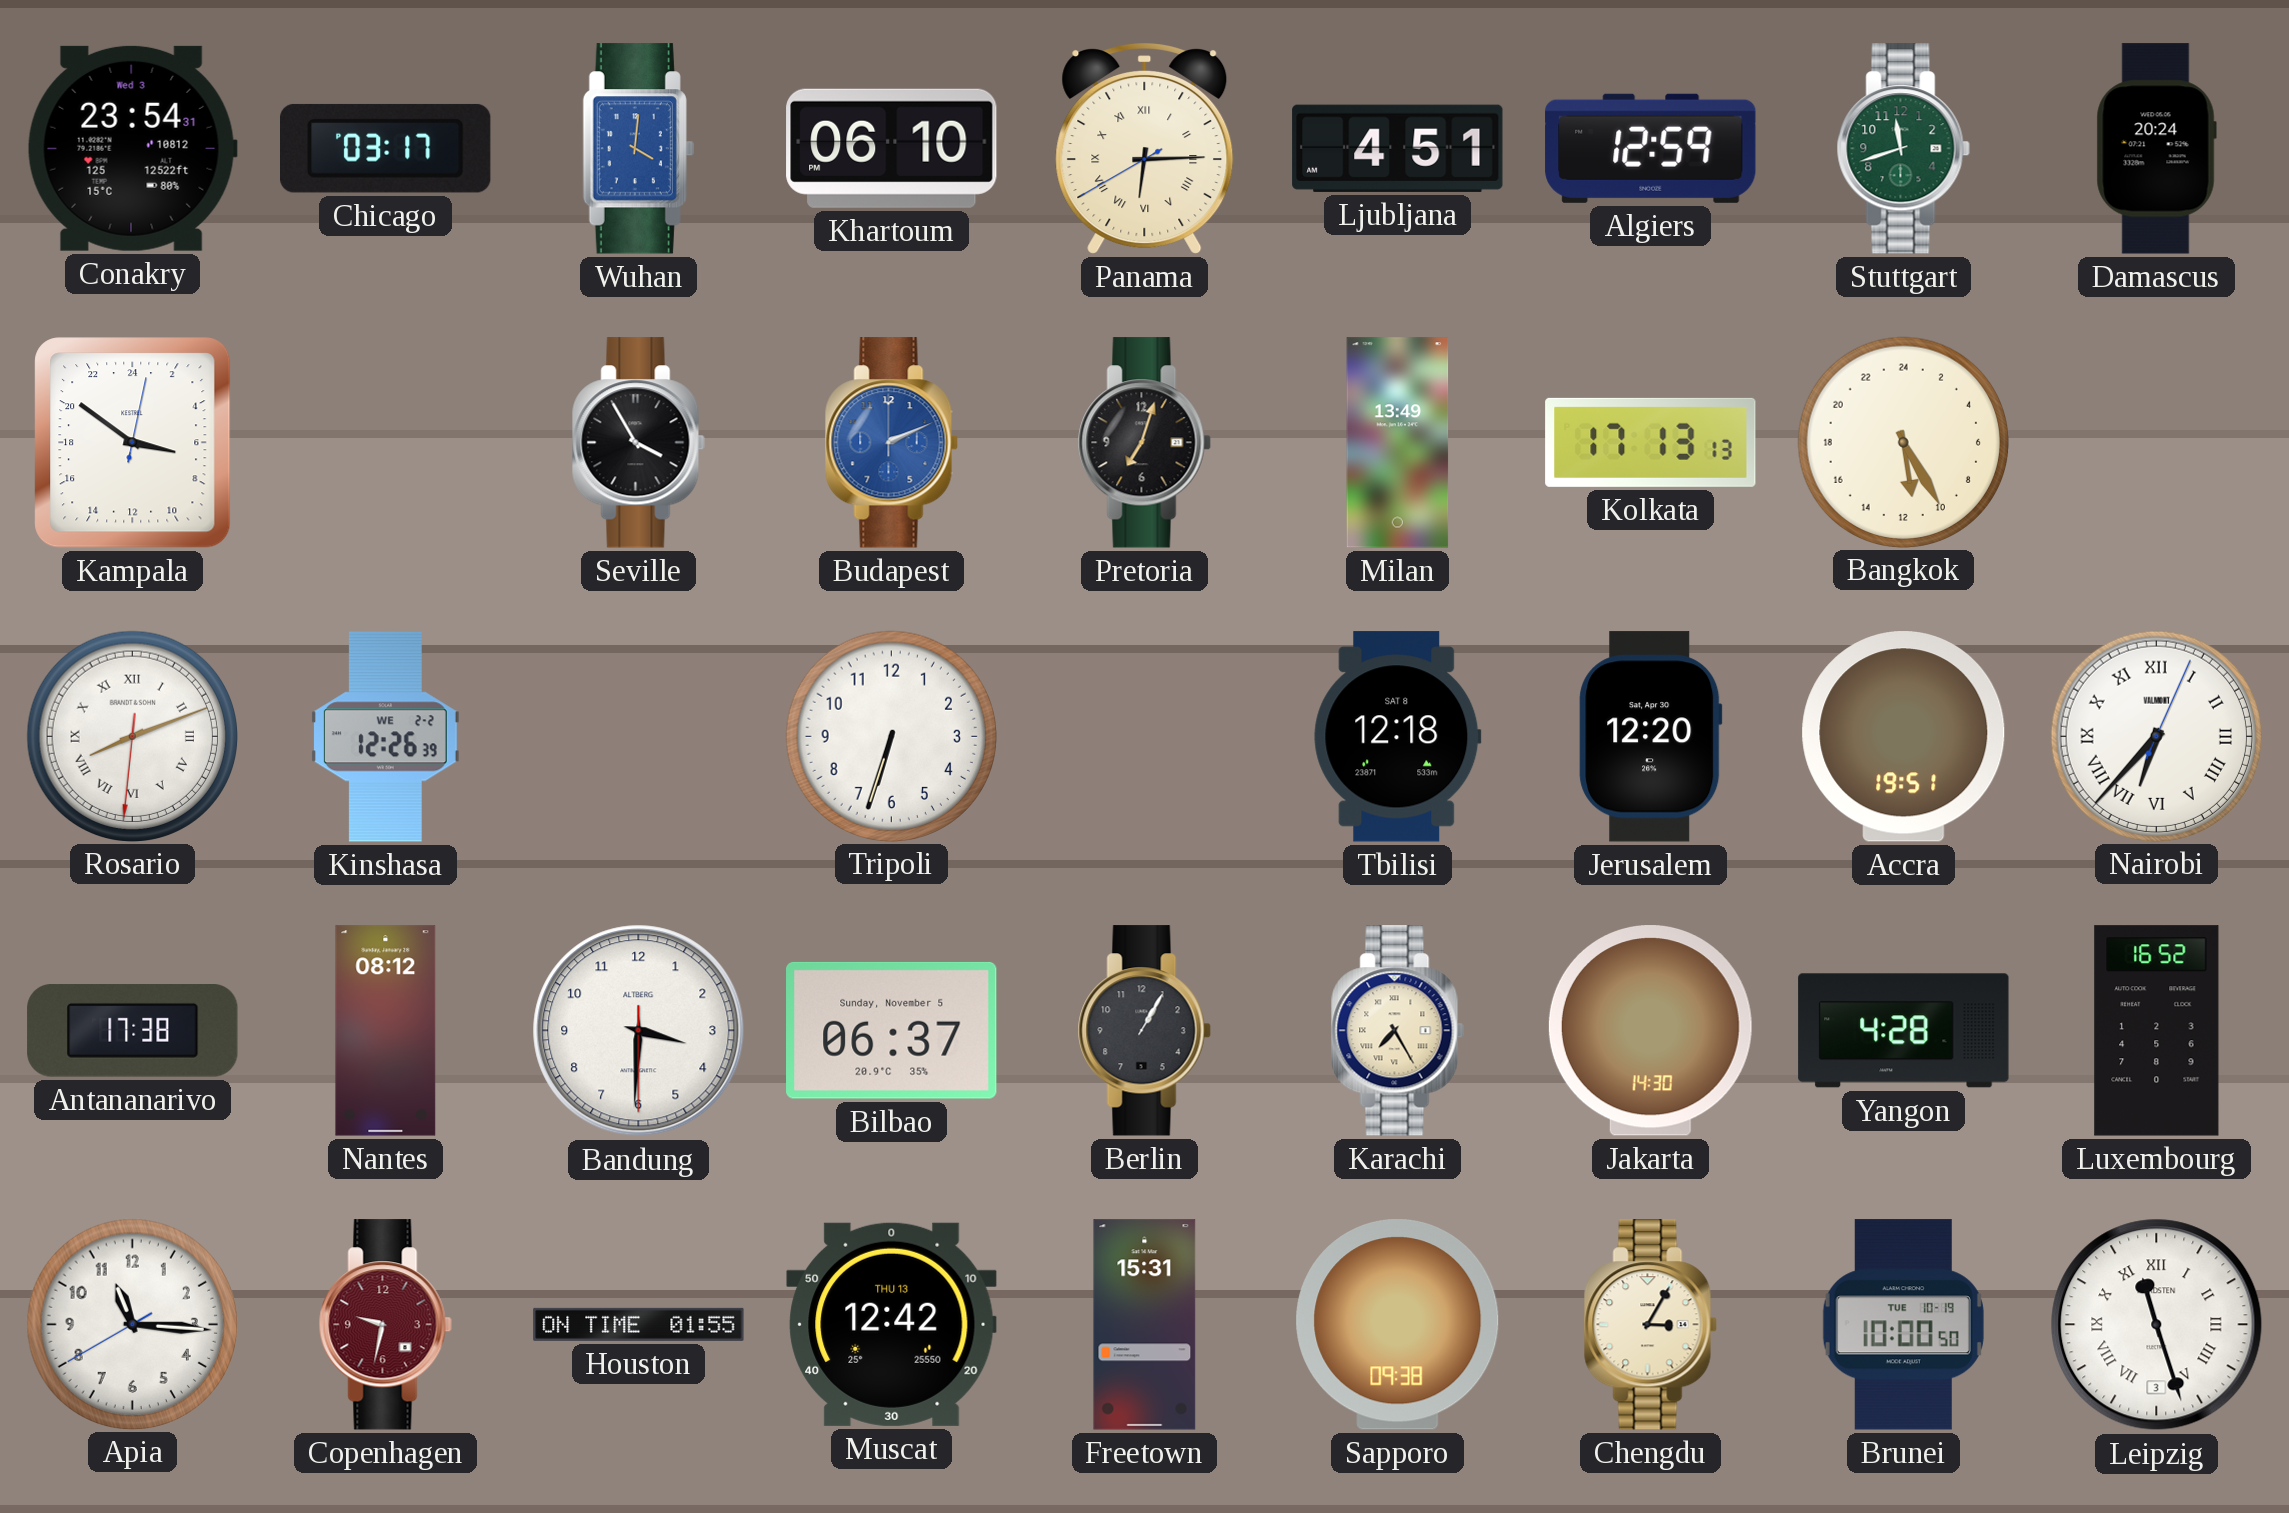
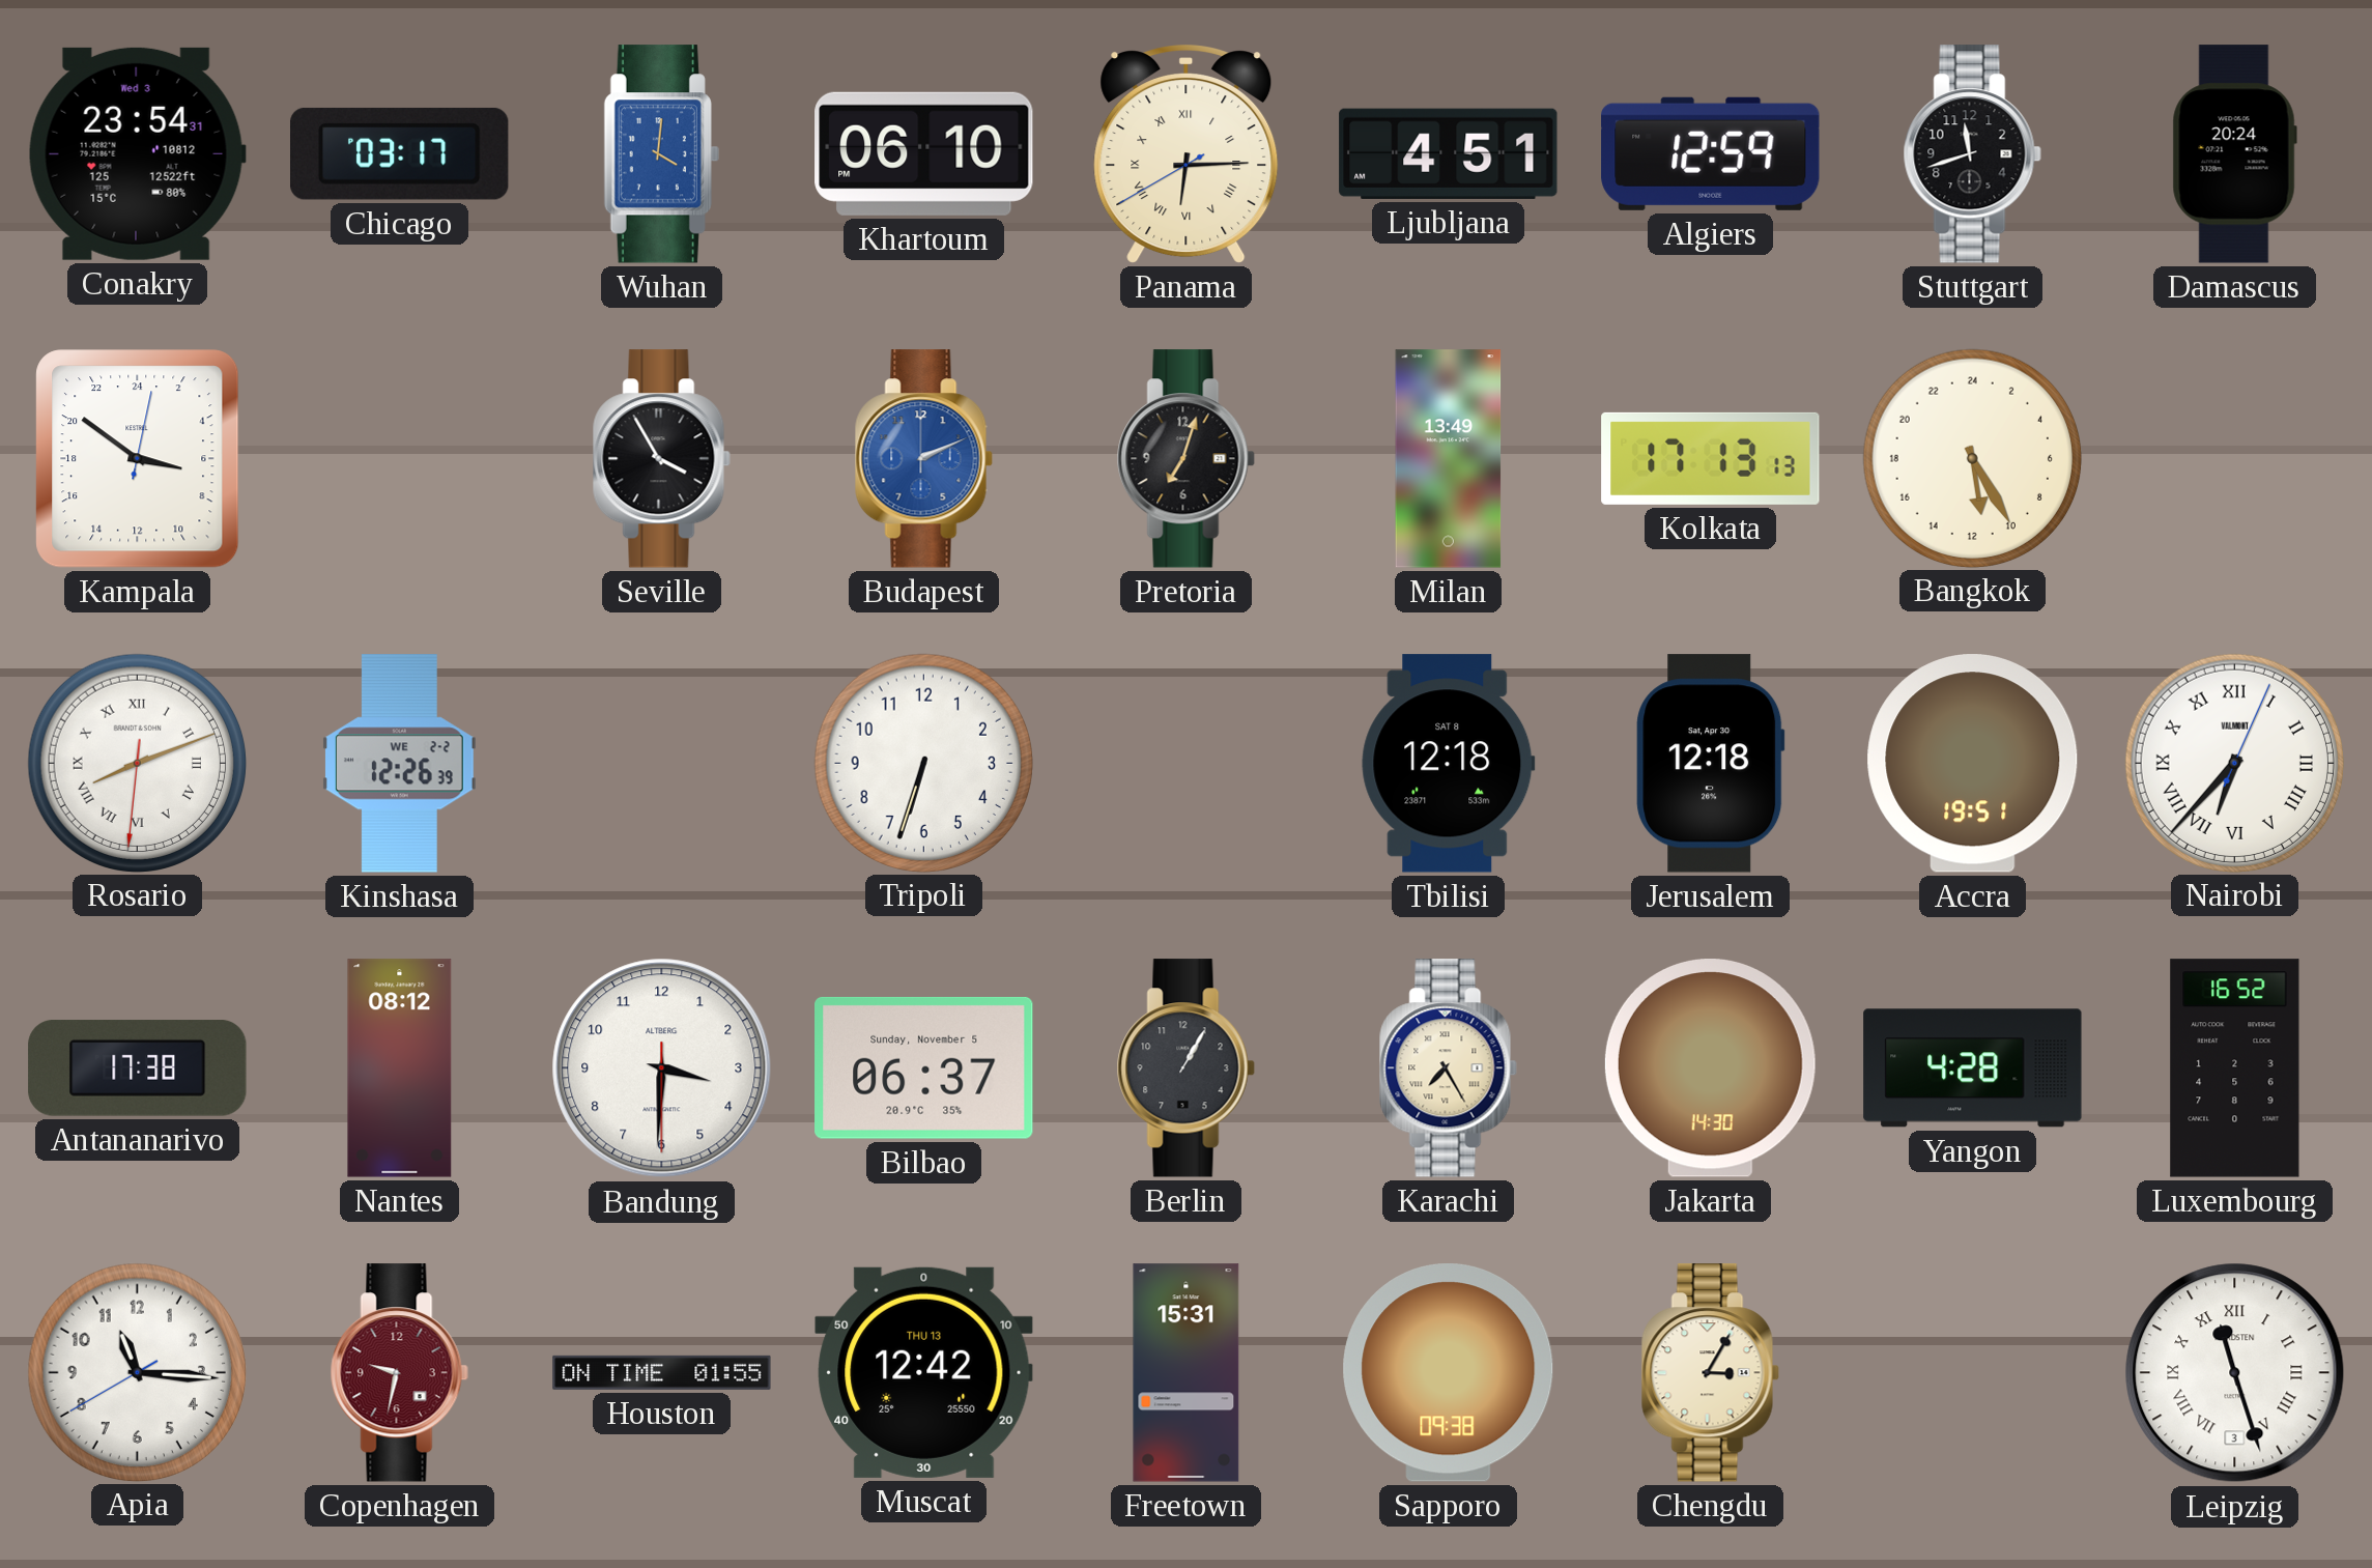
Stuttgart dial: green -> black
Jerusalem: 12:20 -> 12:18
Brunei: 10:00 -> none
